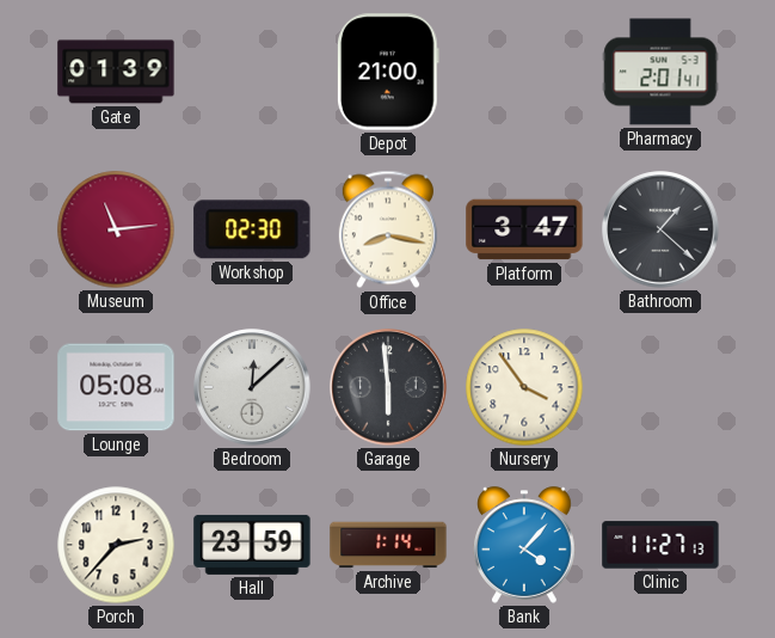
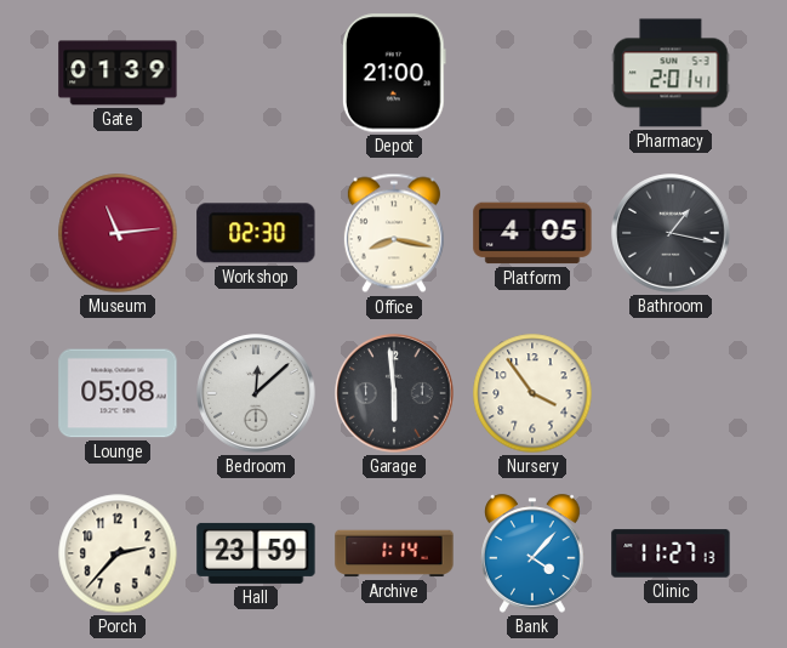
Platform: 3:47 -> 4:05
Bathroom: 1:22 -> 1:17
